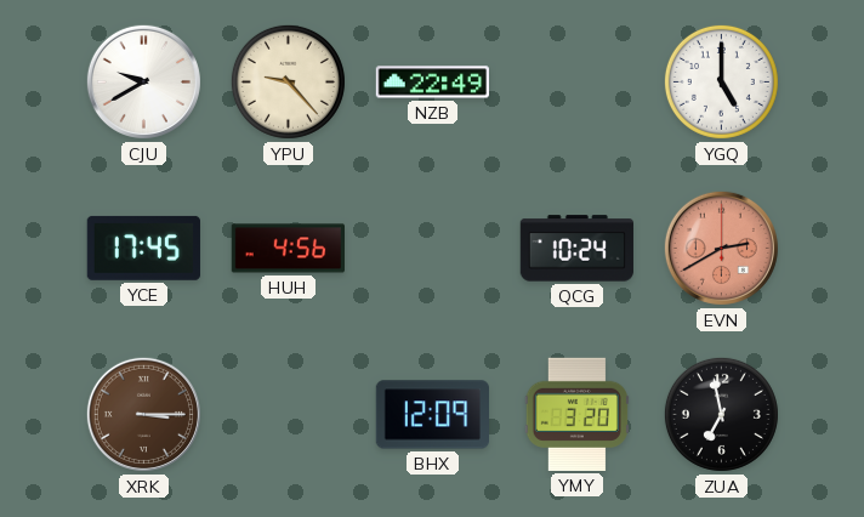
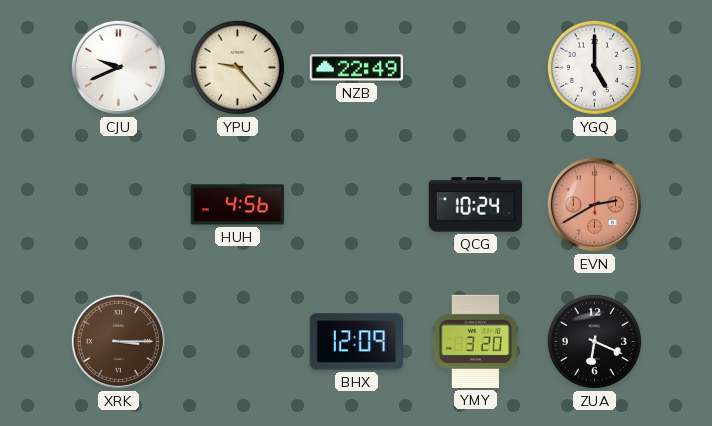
CJU: 9:40 -> 9:41
YCE: 17:45 -> none
ZUA: 6:58 -> 6:19
